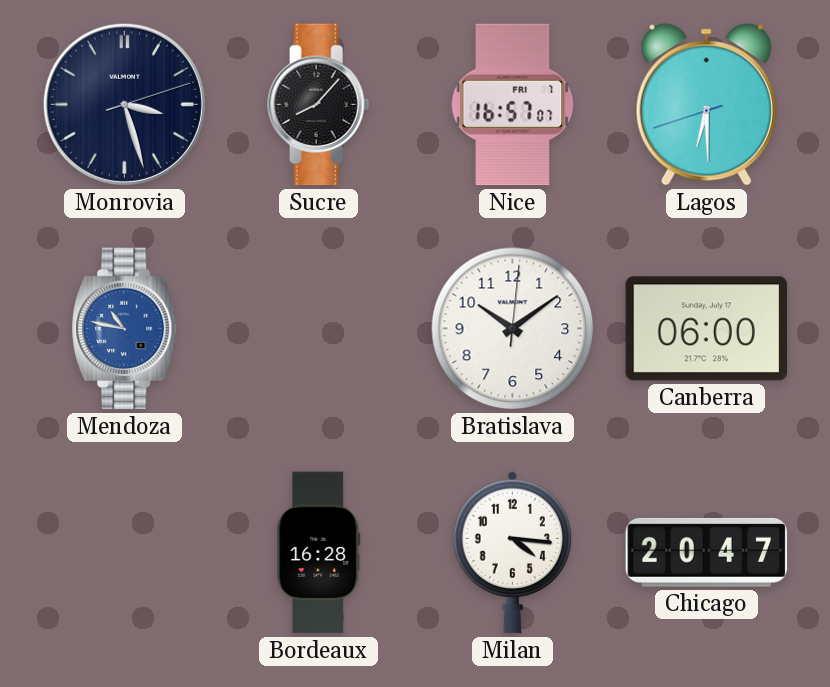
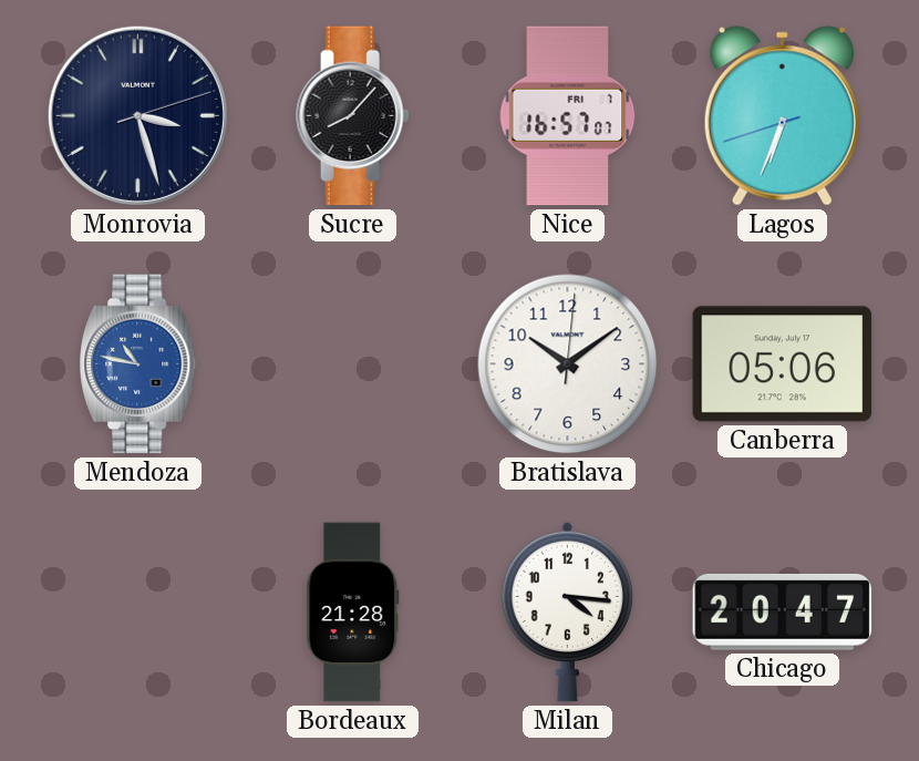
Lagos: 6:29 -> 6:33
Canberra: 06:00 -> 05:06
Bordeaux: 16:28 -> 21:28
